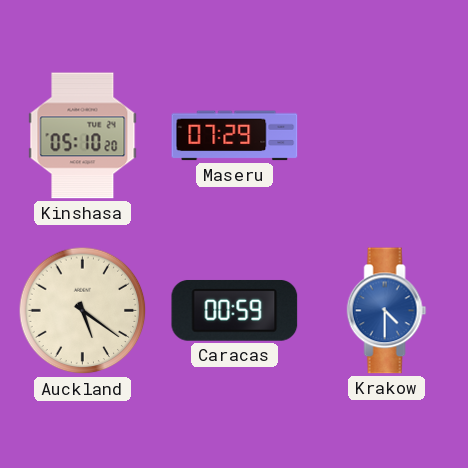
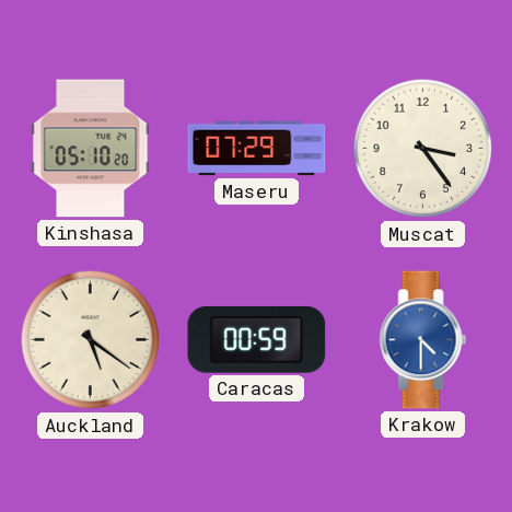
Muscat: none -> 3:24
